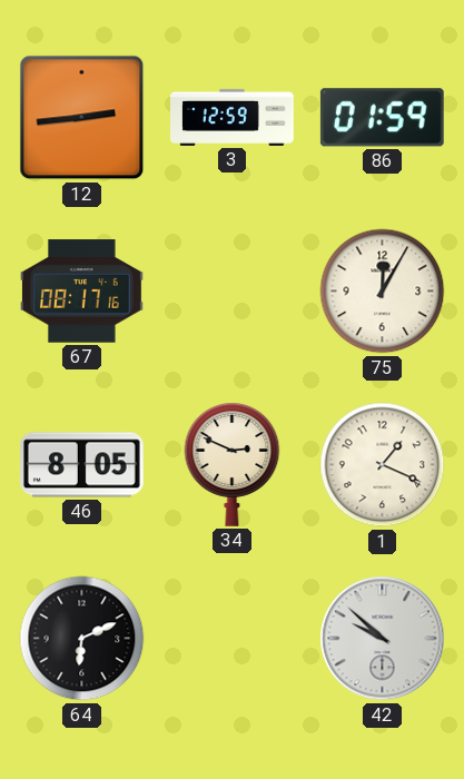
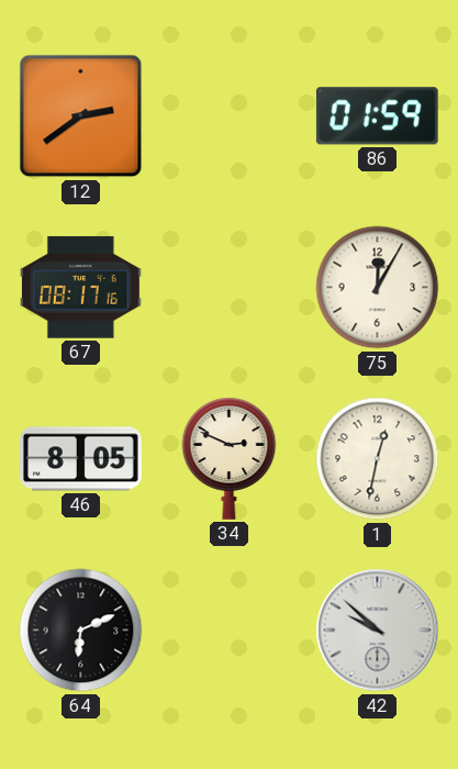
12: 2:44 -> 2:39
3: 12:59 -> none
1: 1:19 -> 12:32
